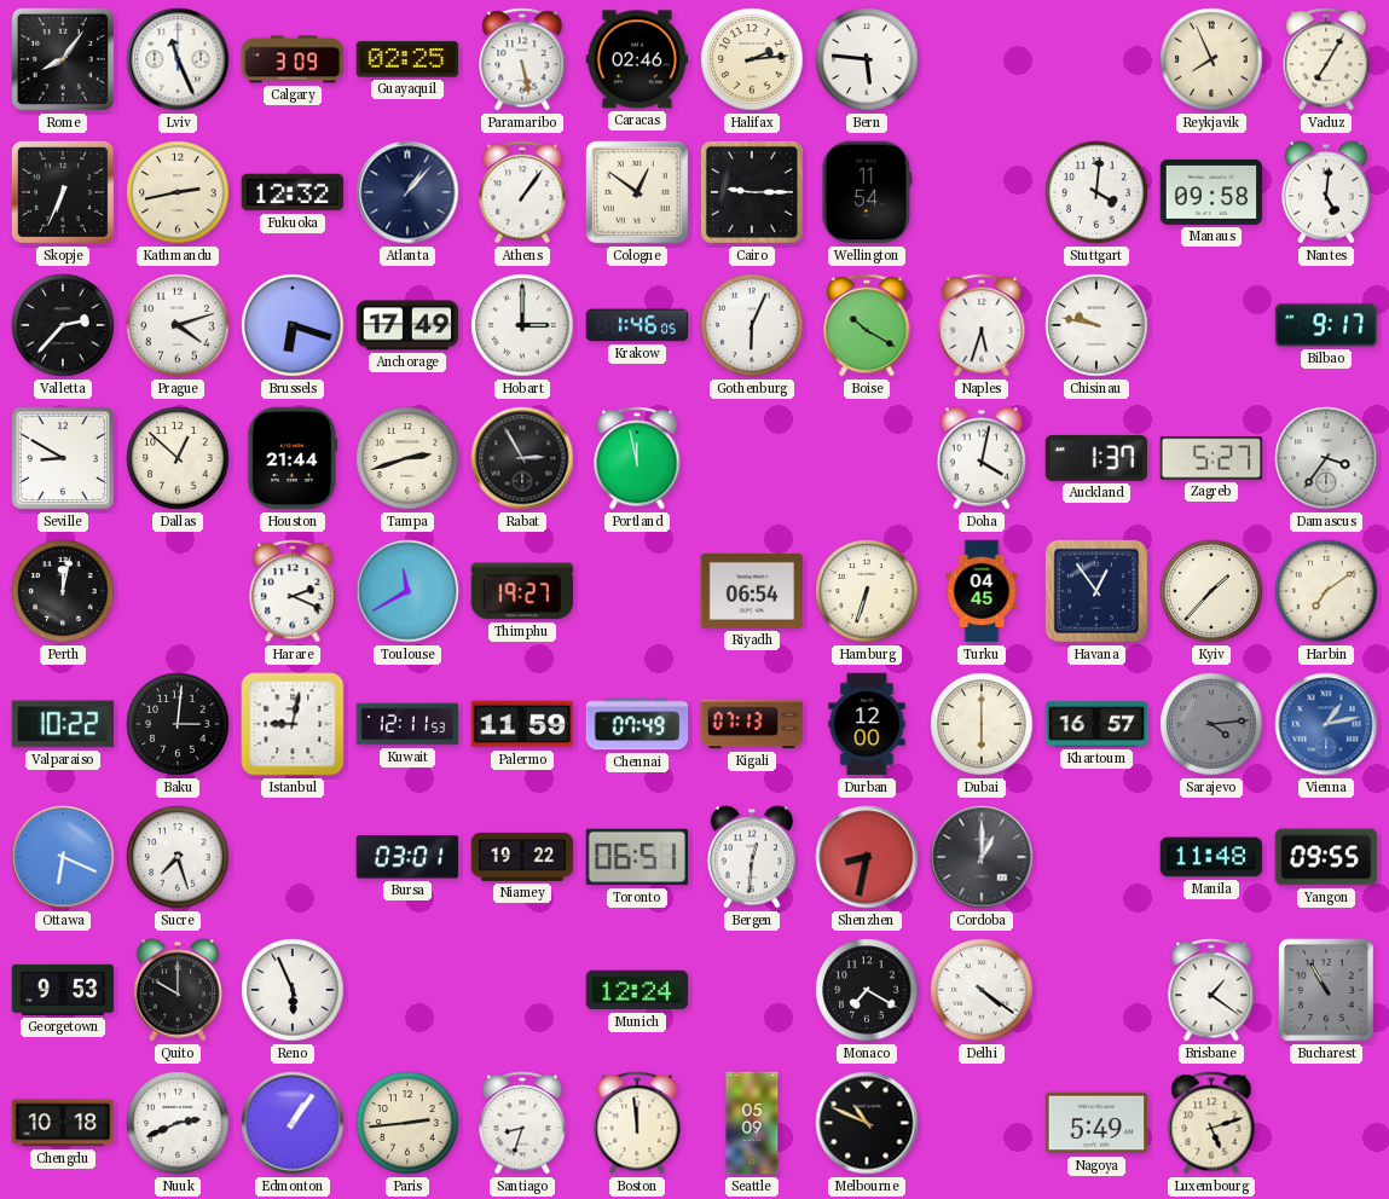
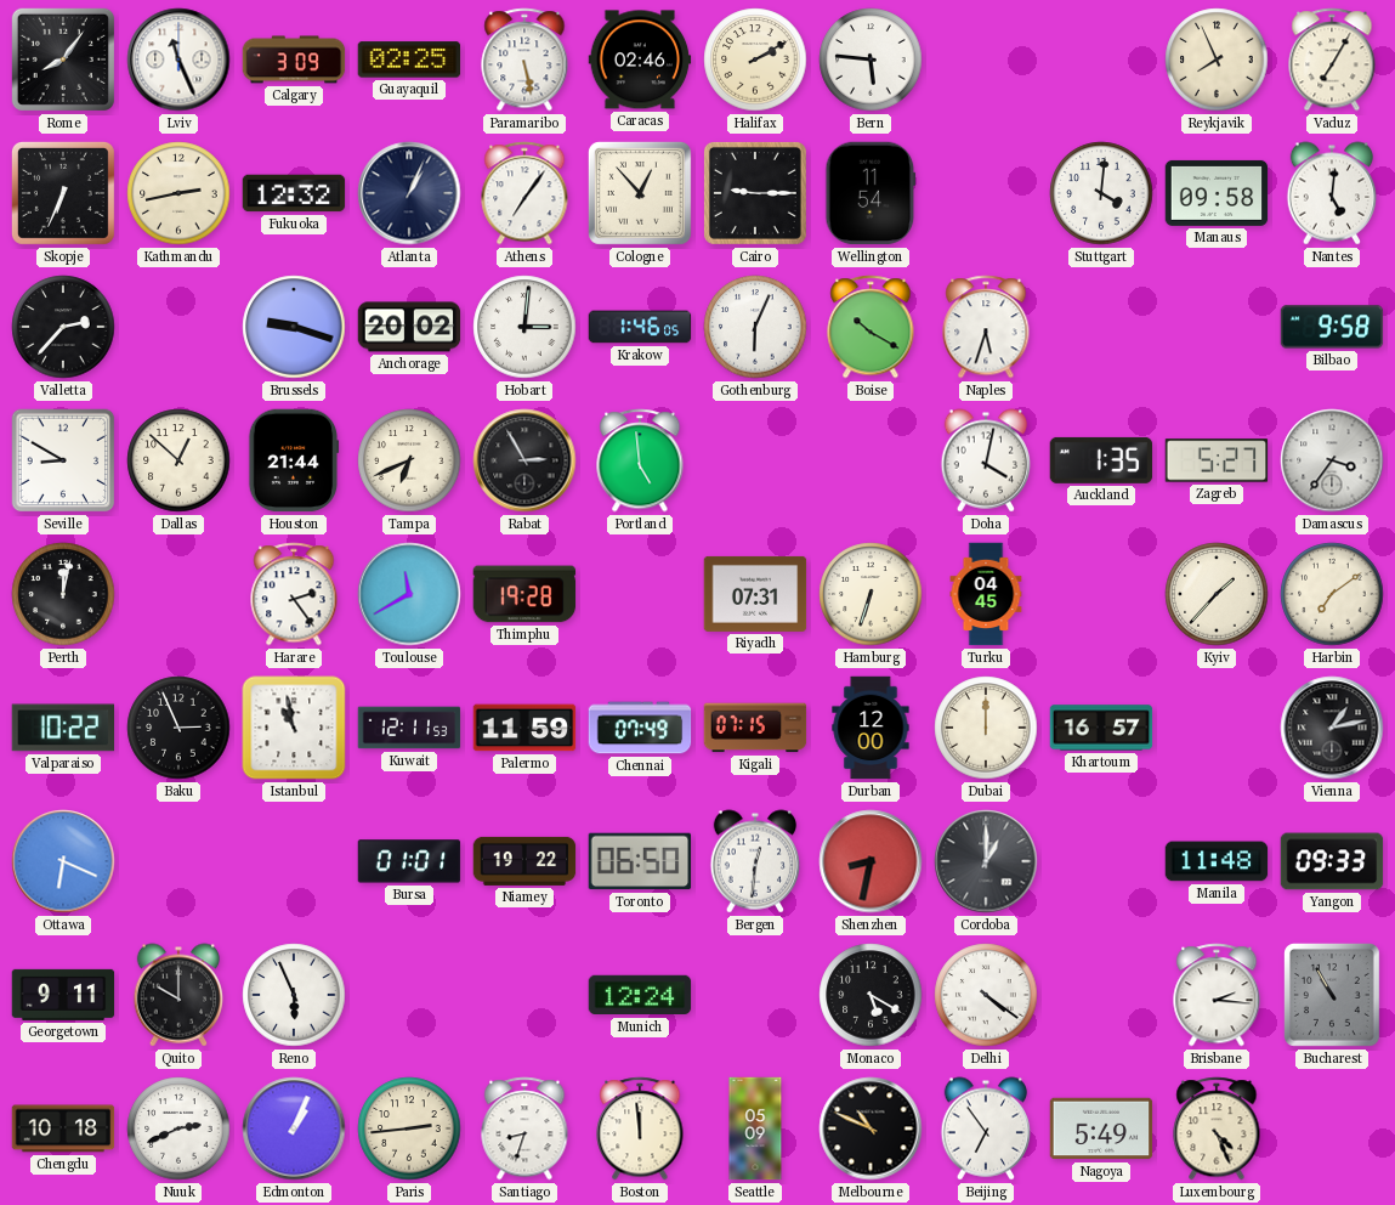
Halifax: 2:14 -> 2:10
Atlanta: 1:07 -> 1:04
Athens: 1:06 -> 7:06
Cologne: 12:51 -> 12:53
Prague: 4:12 -> none
Brussels: 6:18 -> 9:18
Anchorage: 17:49 -> 20:02
Hobart: 3:00 -> 3:01
Chisinau: 9:47 -> none
Bilbao: 9:17 -> 9:58
Tampa: 2:42 -> 6:41
Portland: 11:58 -> 4:59
Auckland: 1:37 -> 1:35
Harare: 2:19 -> 2:24
Thimphu: 19:27 -> 19:28
Riyadh: 06:54 -> 07:31
Havana: 12:54 -> none
Baku: 3:01 -> 2:56
Istanbul: 9:02 -> 10:58
Kigali: 07:13 -> 07:15
Dubai: 6:00 -> 12:00
Sarajevo: 4:14 -> none
Vienna dial: blue -> black
Sucre: 7:27 -> none
Bursa: 03:01 -> 01:01
Toronto: 06:51 -> 06:50
Yangon: 09:55 -> 09:33
Georgetown: 9:53 -> 9:11
Monaco: 7:20 -> 5:20
Brisbane: 1:21 -> 2:16
Edmonton: 1:06 -> 1:04
Beijing: none -> 6:54
Luxembourg: 5:12 -> 4:26
